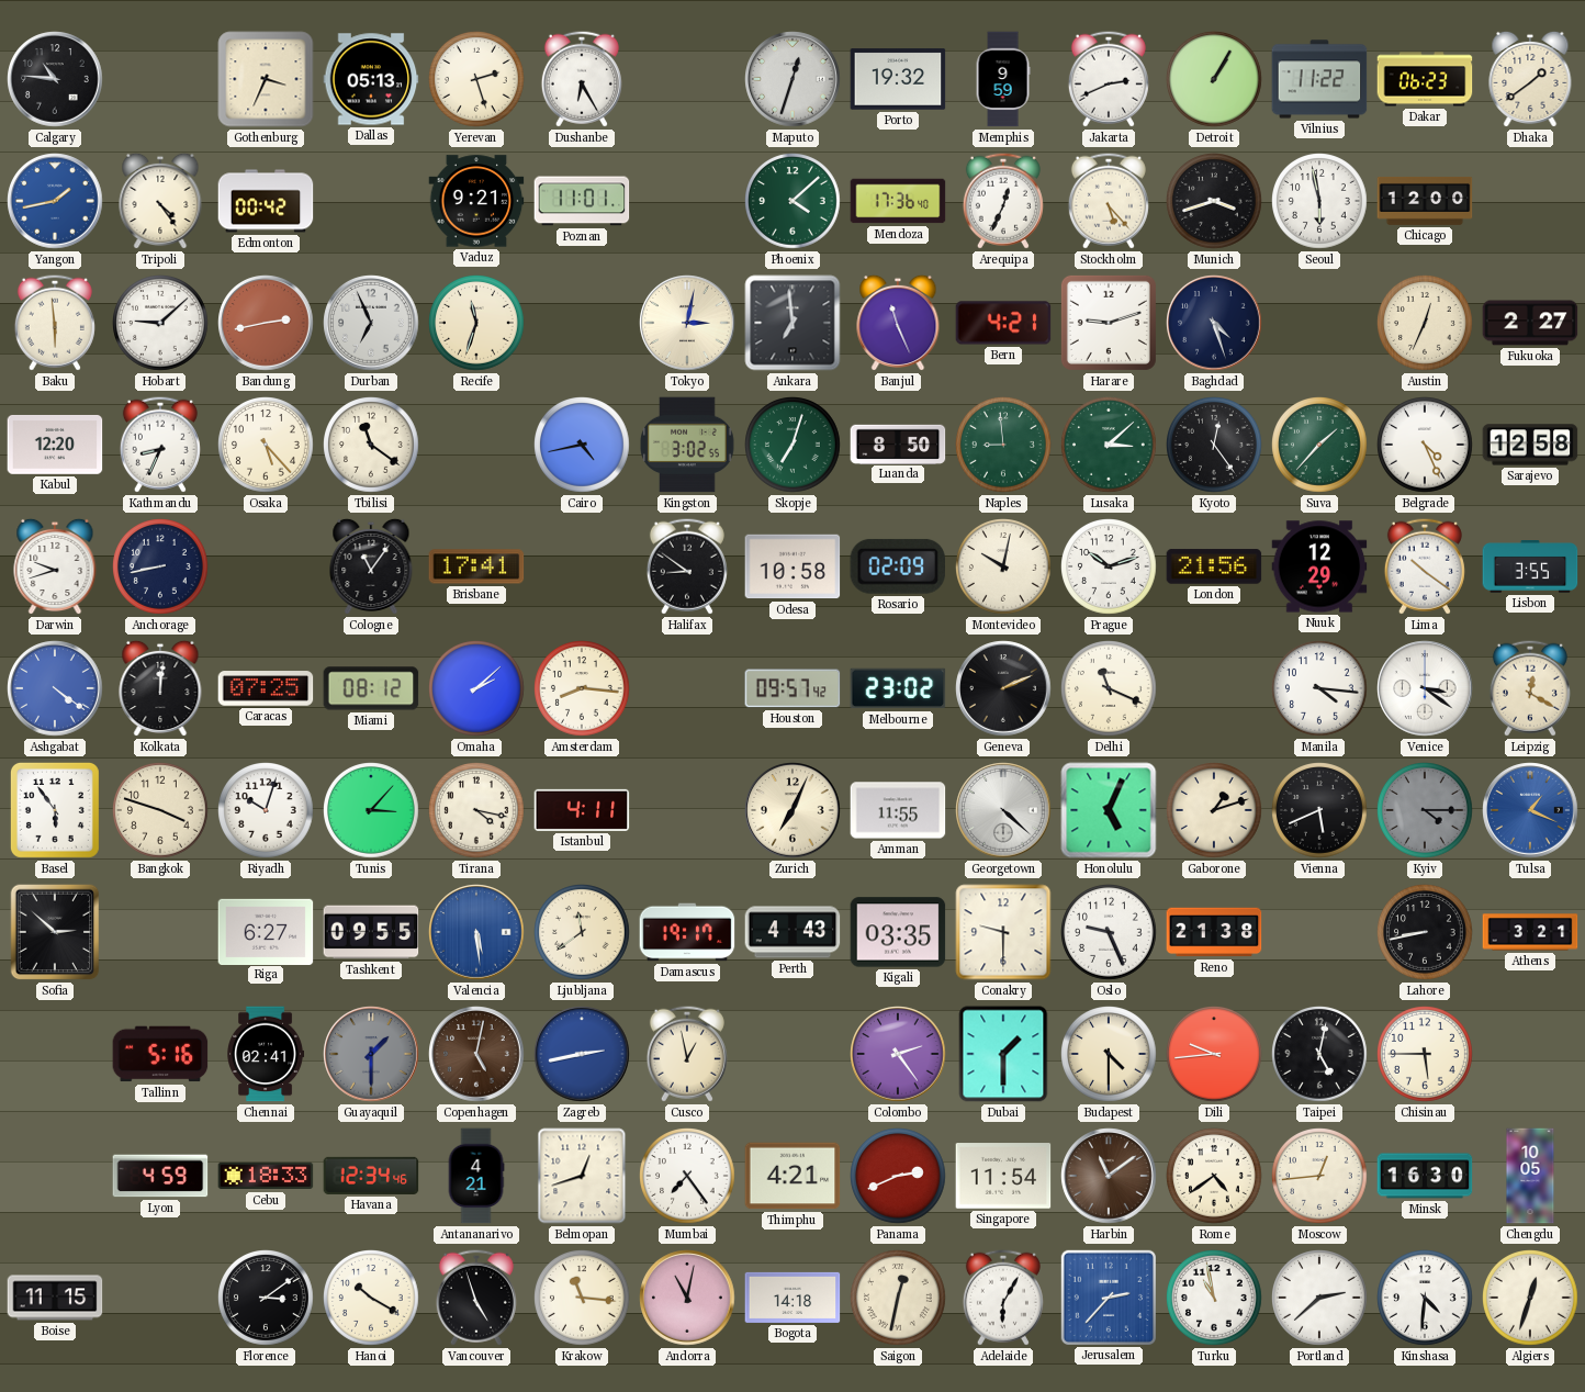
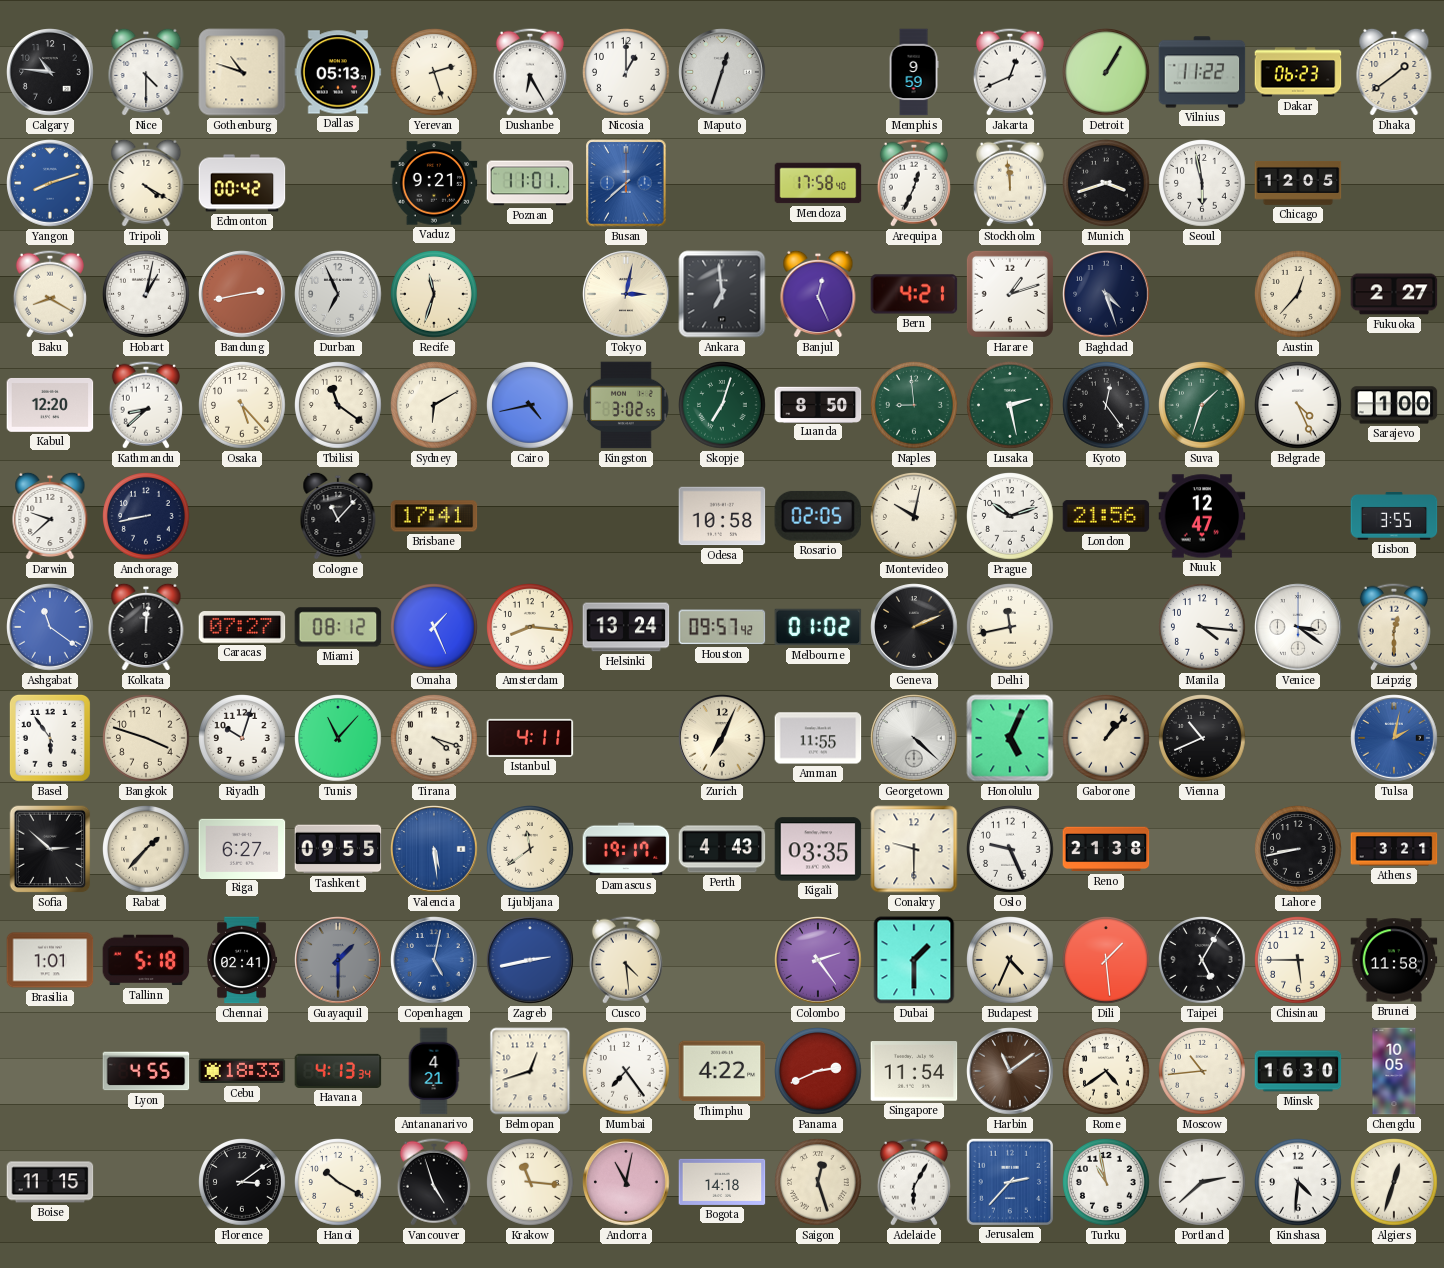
Nice: none -> 4:30
Gothenburg: 3:34 -> 10:48
Nicosia: none -> 1:00
Porto: 19:32 -> none
Jakarta: 2:41 -> 12:41
Yangon: 1:43 -> 8:12
Tripoli: 4:24 -> 4:20
Busan: none -> 7:38
Phoenix: 4:08 -> none
Mendoza: 17:36 -> 17:58
Stockholm: 5:23 -> 11:59
Chicago: 12:00 -> 12:05
Baku: 5:59 -> 8:20
Hobart: 9:08 -> 1:02
Banjul: 11:26 -> 12:26
Harare: 9:12 -> 1:12
Austin: 12:34 -> 12:37
Kathmandu: 8:34 -> 8:38
Sydney: none -> 6:10
Lusaka: 3:08 -> 2:28
Suva: 1:37 -> 1:33
Sarajevo: 12:58 -> 1:00
Darwin: 9:42 -> 9:38
Cologne: 11:06 -> 11:07
Halifax: 8:51 -> none
Rosario: 02:09 -> 02:05
Nuuk: 12:29 -> 12:47
Lima: 10:21 -> none
Ashgabat: 4:21 -> 11:21
Caracas: 07:25 -> 07:27
Omaha: 2:08 -> 1:26
Helsinki: none -> 13:24
Melbourne: 23:02 -> 01:02
Delhi: 11:19 -> 11:43
Leipzig: 12:20 -> 12:30
Tunis: 3:07 -> 11:07
Tirana: 4:17 -> 4:18
Gaborone: 1:12 -> 1:07
Vienna: 5:41 -> 10:41
Kyiv: 4:15 -> none
Tulsa: 1:19 -> 2:02
Rabat: none -> 1:37
Brasilia: none -> 1:01
Tallinn: 5:16 -> 5:18
Copenhagen dial: brown -> blue
Cusco: 12:58 -> 4:29
Budapest: 4:30 -> 4:34
Dili: 9:44 -> 1:29
Taipei: 5:02 -> 5:05
Brunei: none -> 11:58
Lyon: 4:59 -> 4:55
Havana: 12:34 -> 4:13
Thimphu: 4:21 -> 4:22
Moscow: 12:44 -> 10:44
Saigon: 12:32 -> 12:27
